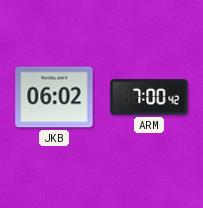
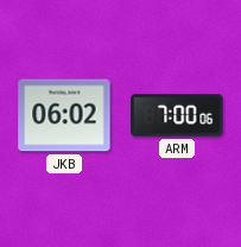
ARM: 7:00:42 -> 7:00:06
